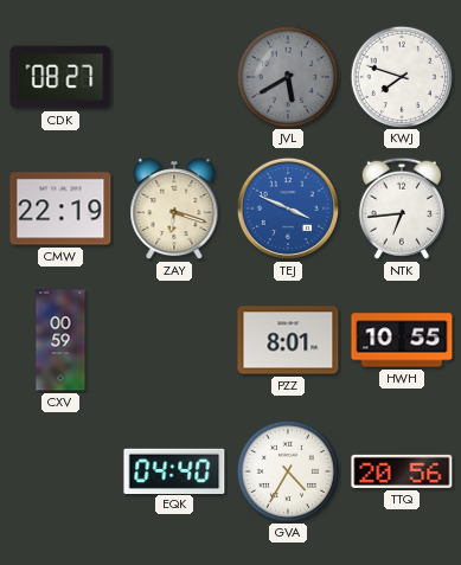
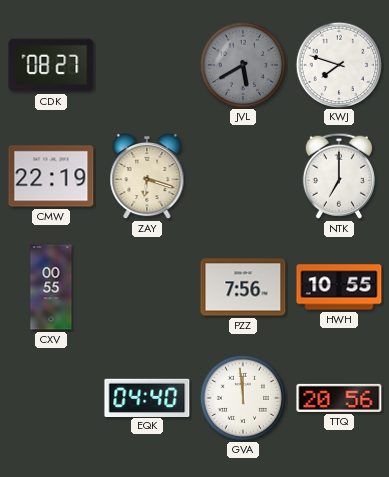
TEJ: 3:49 -> none
NTK: 6:44 -> 7:00
CXV: 00:59 -> 00:55
PZZ: 8:01 -> 7:56
GVA: 4:35 -> 11:59
